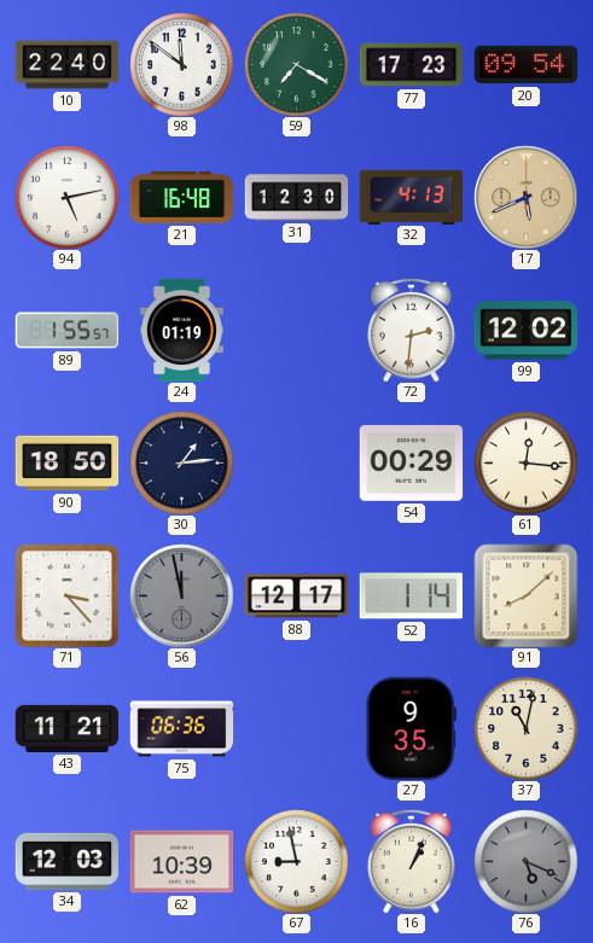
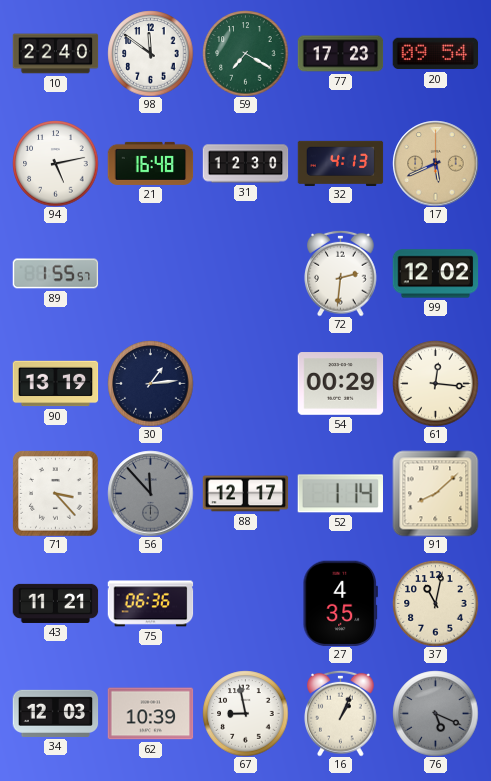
24: 01:19 -> none
90: 18:50 -> 13:19
56: 11:58 -> 11:53
27: 9:35 -> 4:35
